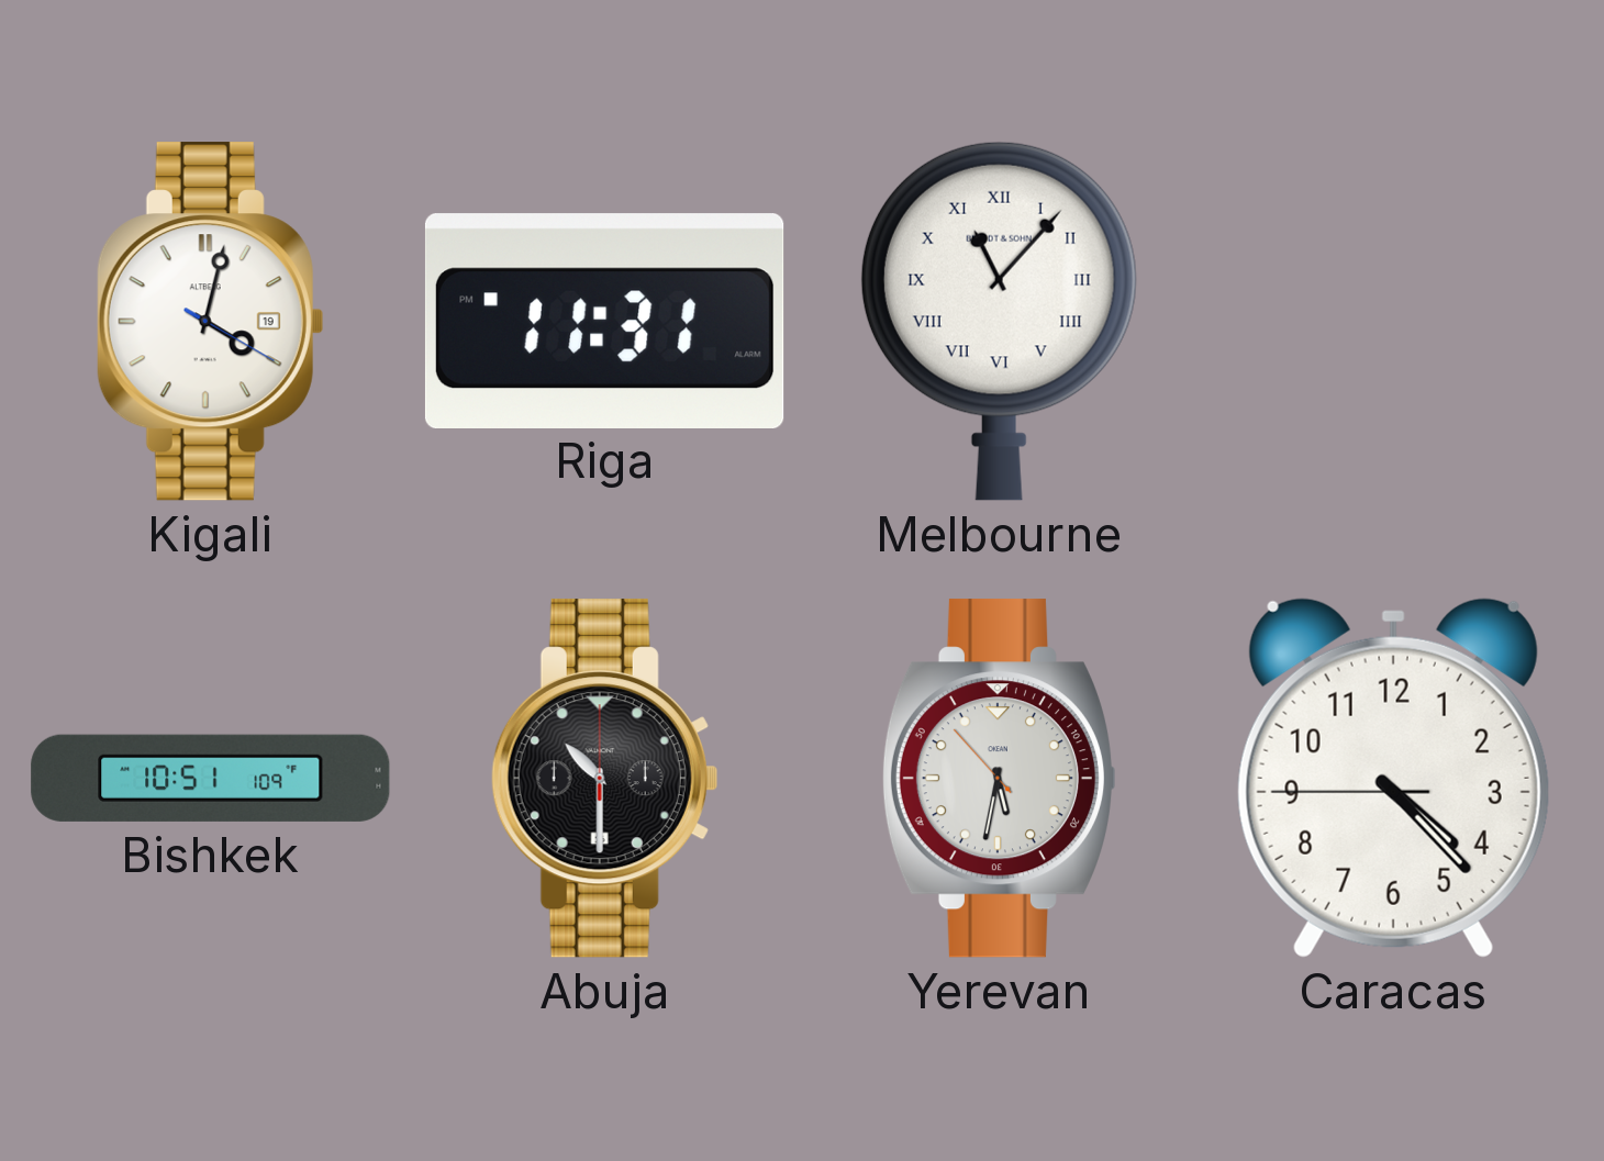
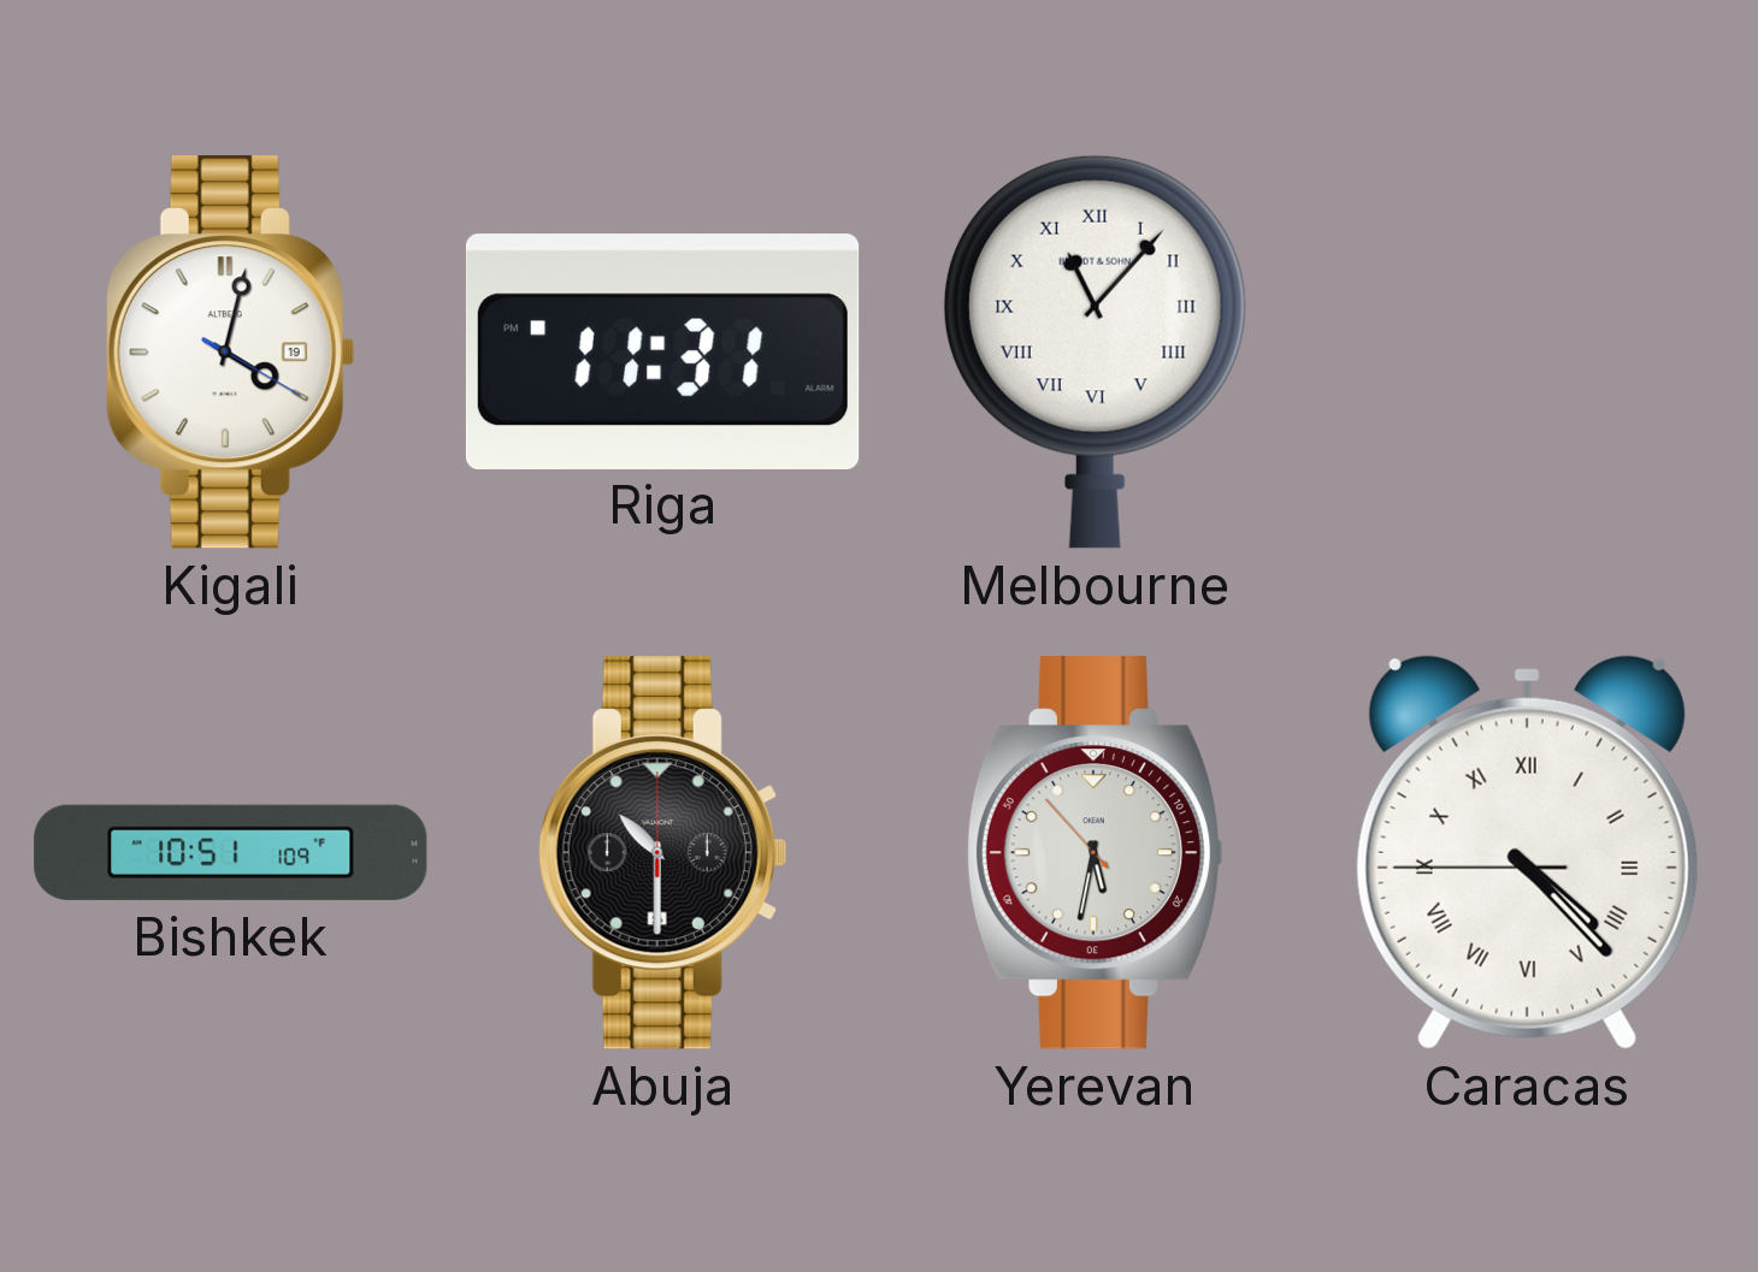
Caracas numerals: Arabic -> Roman
